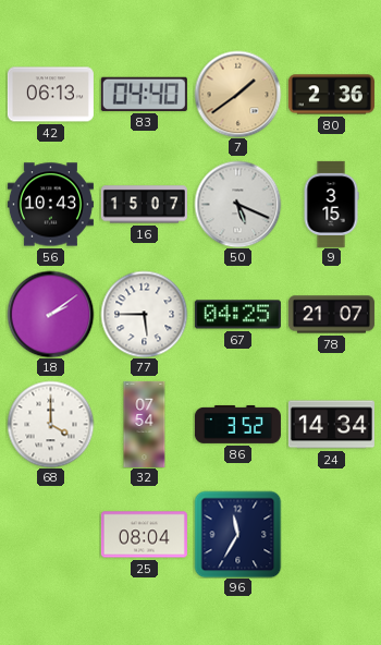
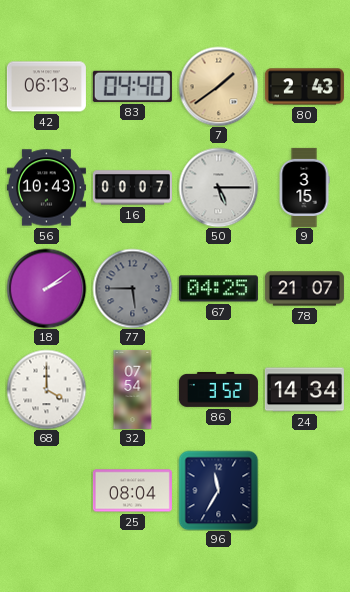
80: 2:36 -> 2:43
16: 15:07 -> 00:07
50: 5:19 -> 5:15
77 dial: white -> grey
